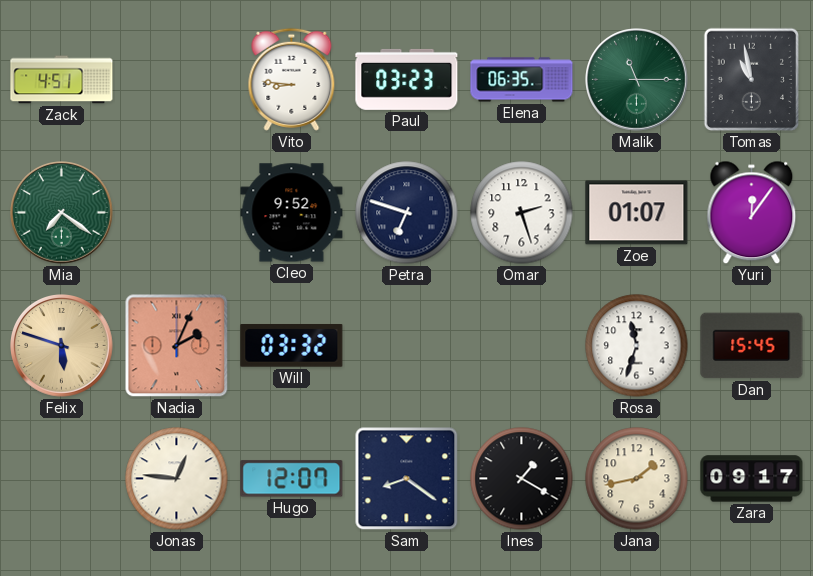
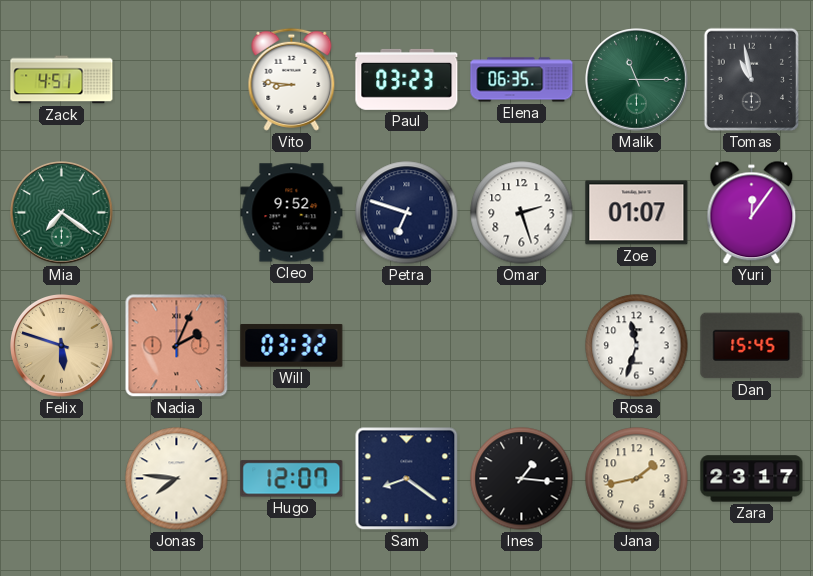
Jonas: 12:46 -> 7:46
Ines: 1:20 -> 1:16
Zara: 09:17 -> 23:17
